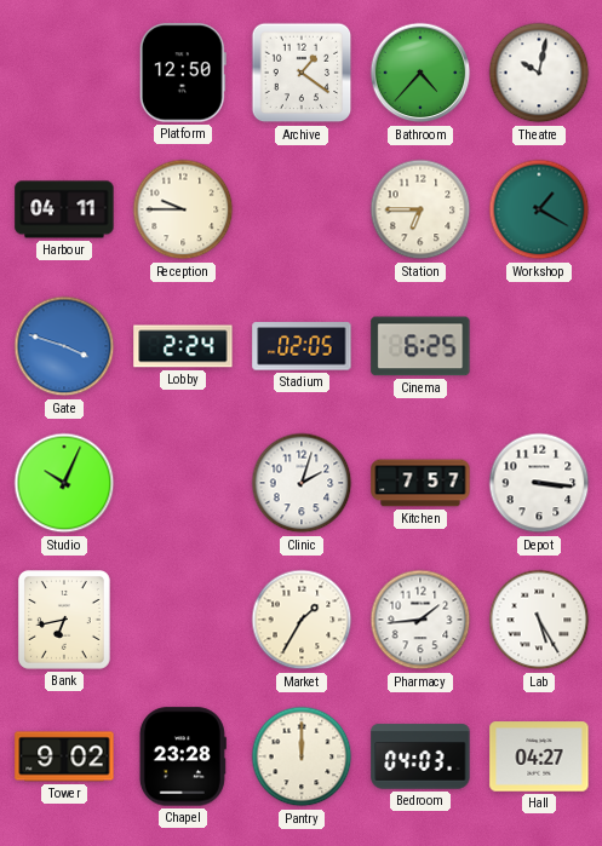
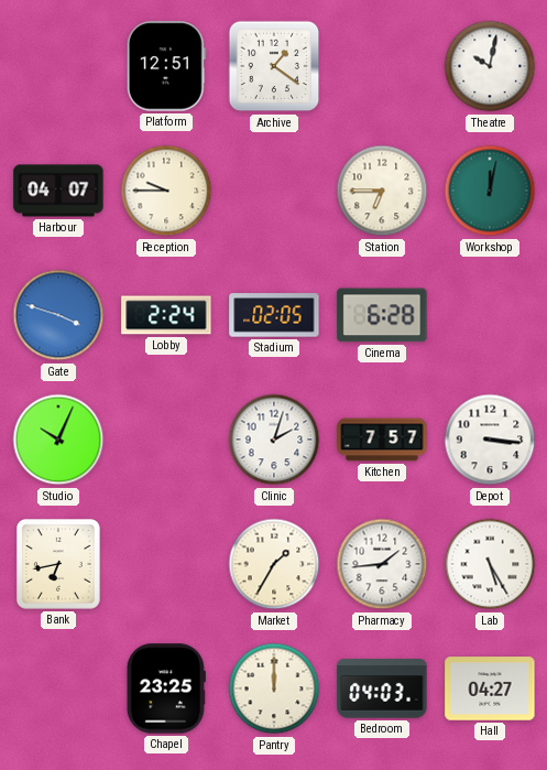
Platform: 12:50 -> 12:51
Bathroom: 4:37 -> none
Harbour: 04:11 -> 04:07
Workshop: 1:20 -> 12:02
Cinema: 6:25 -> 6:28
Tower: 9:02 -> none
Chapel: 23:28 -> 23:25
